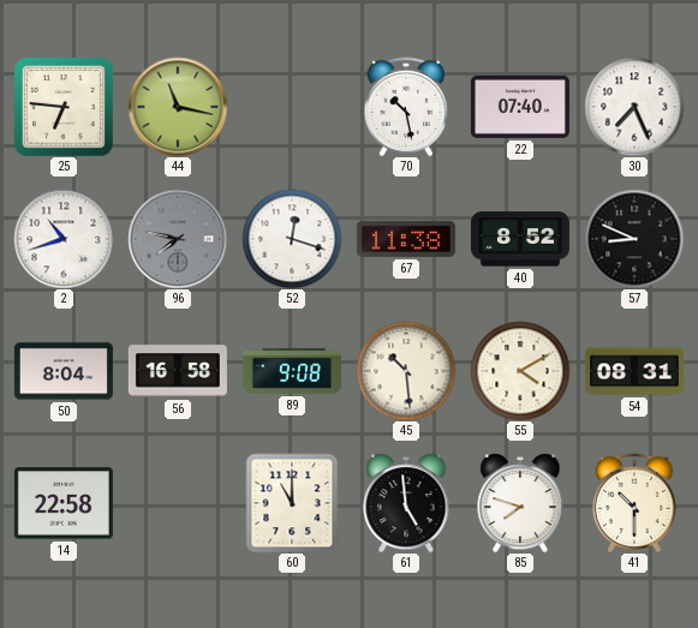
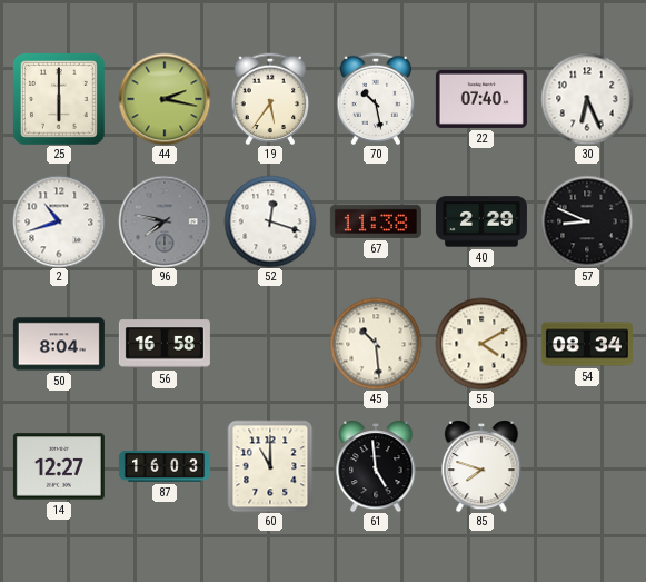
25: 6:46 -> 6:00
44: 11:17 -> 2:17
19: none -> 5:36
30: 7:26 -> 6:26
40: 8:52 -> 2:29
89: 9:08 -> none
54: 08:31 -> 08:34
14: 22:58 -> 12:27
87: none -> 16:03
41: 10:30 -> none
